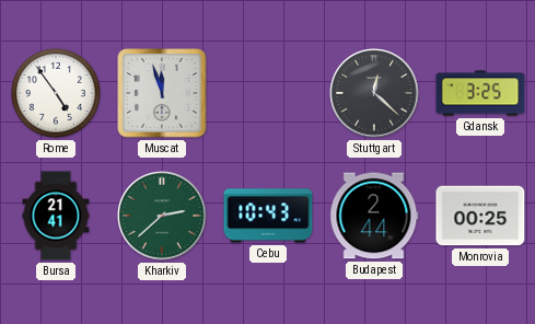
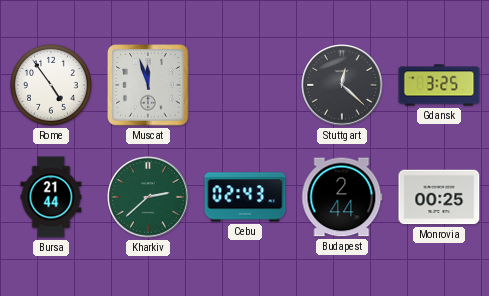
Bursa: 21:41 -> 21:44
Cebu: 10:43 -> 02:43
